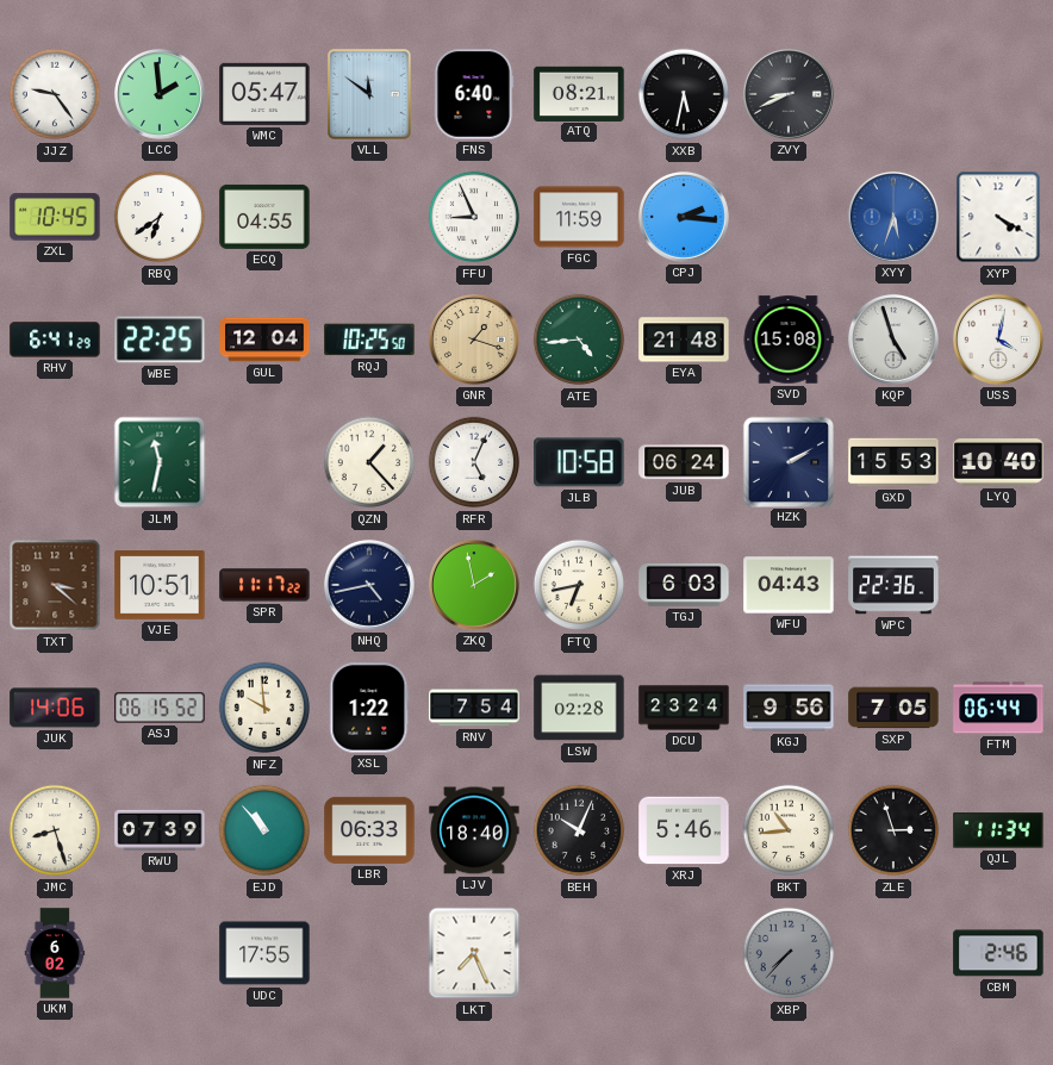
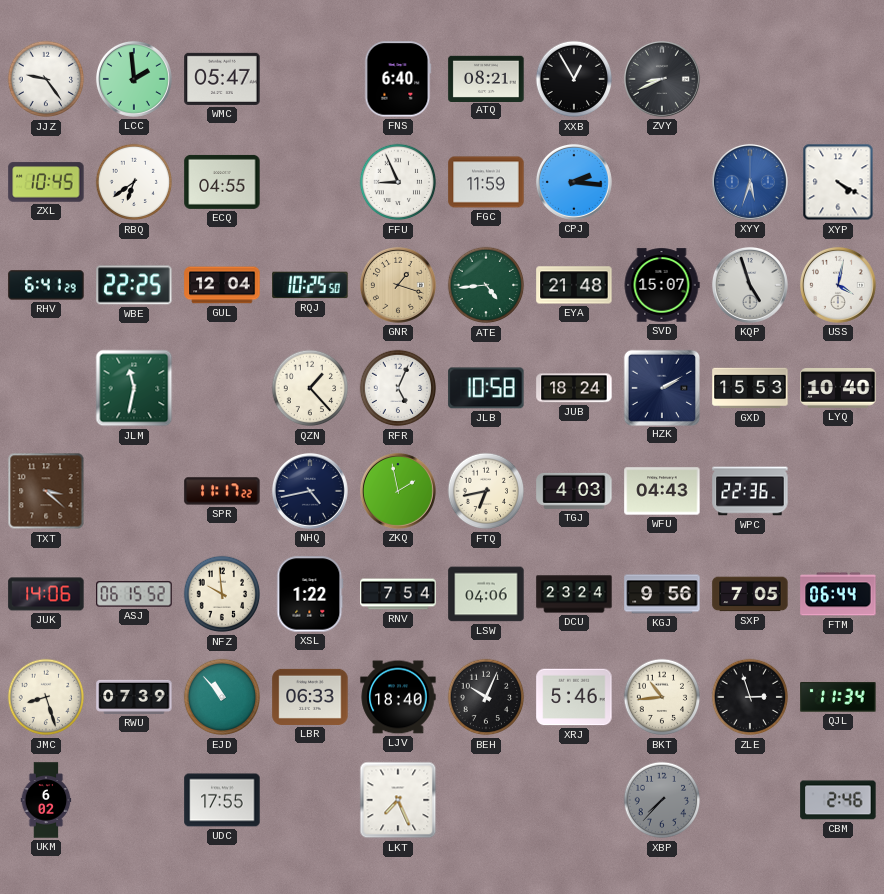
VLL: 11:51 -> none
XXB: 5:32 -> 12:55
SVD: 15:08 -> 15:07
JUB: 06:24 -> 18:24
VJE: 10:51 -> none
TGJ: 6:03 -> 4:03
LSW: 02:28 -> 04:06
